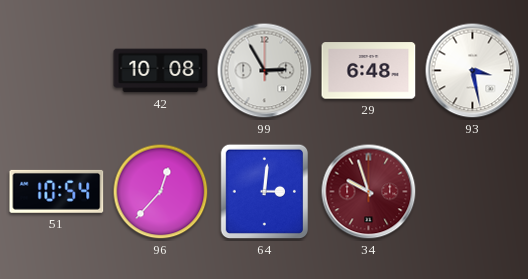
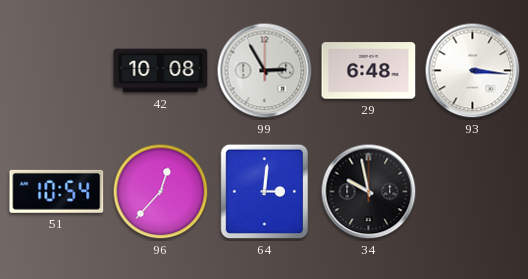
93: 3:28 -> 3:16
34: 9:57 -> 9:58
34 dial: burgundy -> black
